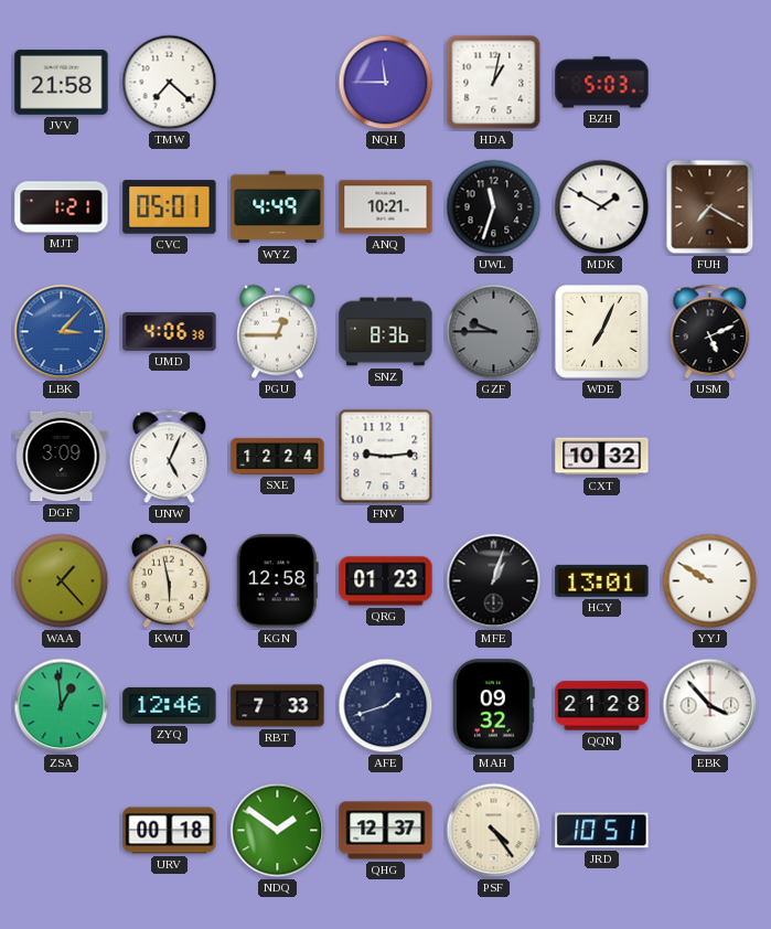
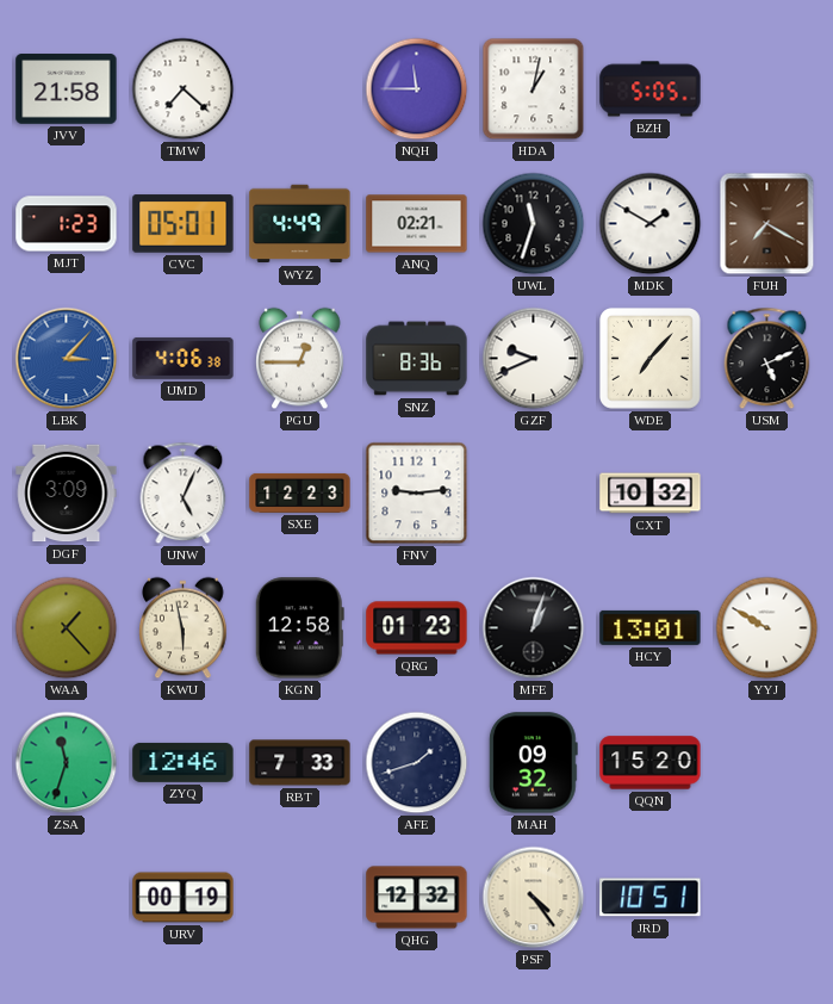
BZH: 5:03 -> 5:05
MJT: 1:21 -> 1:23
ANQ: 10:21 -> 02:21
GZF: 9:45 -> 9:41
GZF dial: grey -> white
WDE: 7:04 -> 7:07
SXE: 12:24 -> 12:23
ZSA: 12:59 -> 11:33
QQN: 21:28 -> 15:20
EBK: 3:53 -> none
URV: 00:18 -> 00:19
NDQ: 1:51 -> none
QHG: 12:37 -> 12:32
